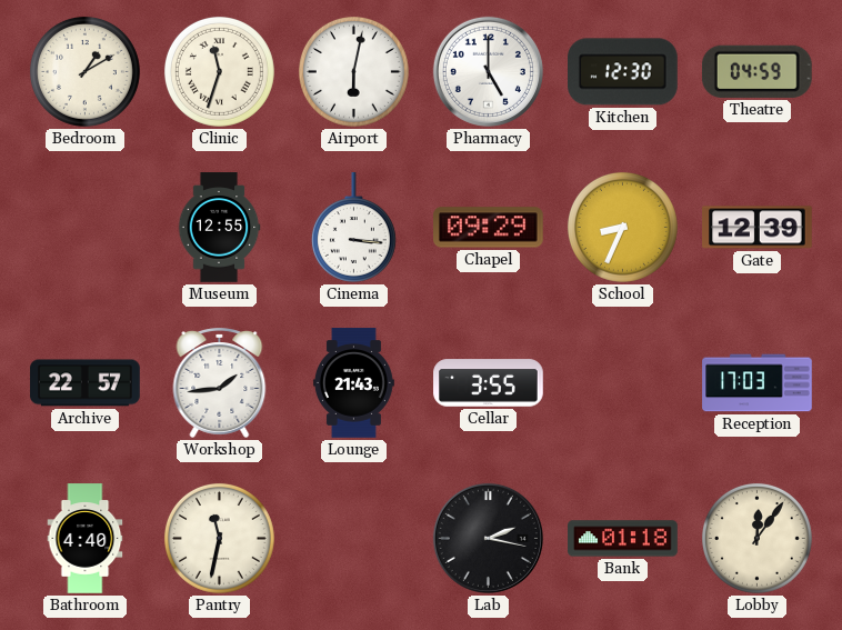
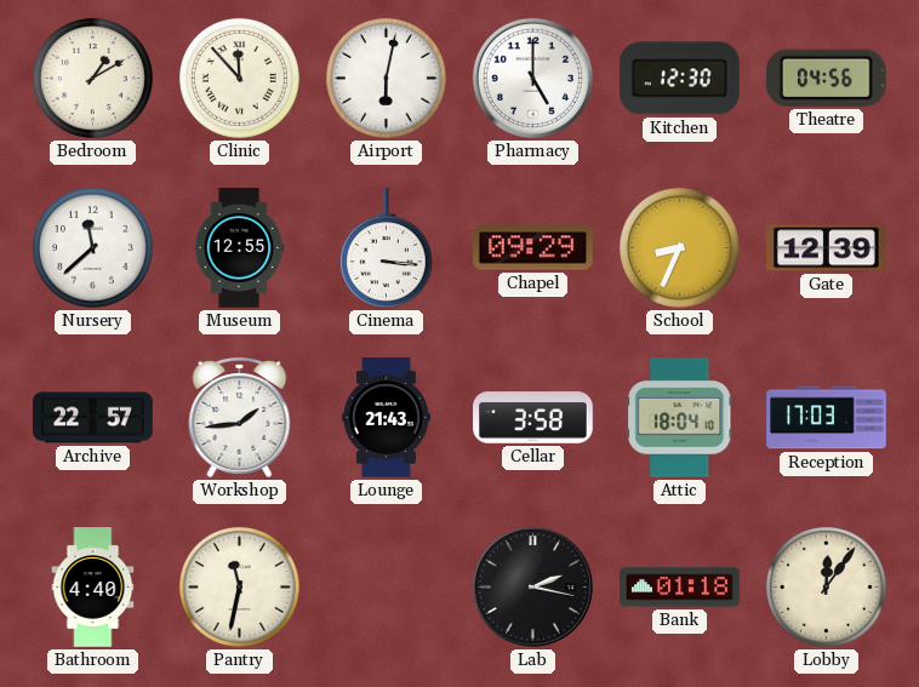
Clinic: 11:33 -> 11:53
Theatre: 04:59 -> 04:56
Nursery: none -> 11:38
Cellar: 3:55 -> 3:58
Attic: none -> 18:04
